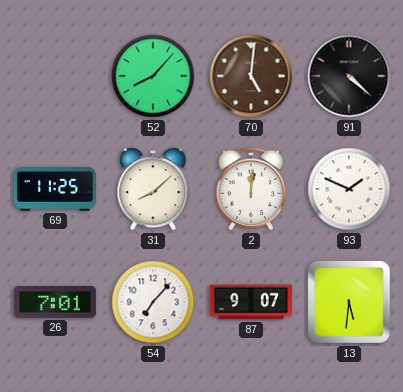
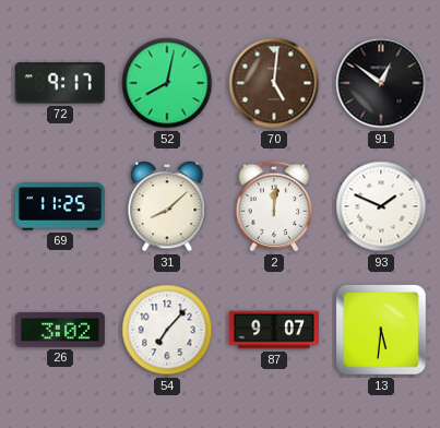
72: none -> 9:17
52: 8:07 -> 8:02
91: 4:22 -> 12:51
26: 7:01 -> 3:02
